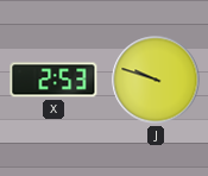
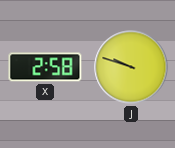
X: 2:53 -> 2:58
